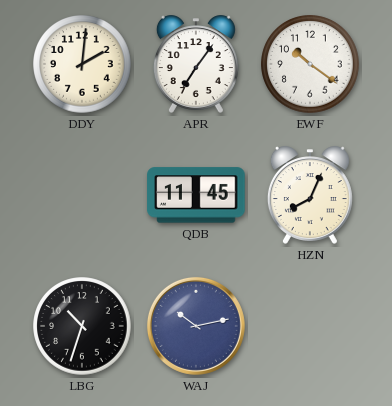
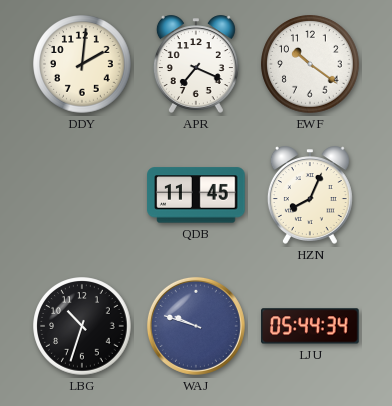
APR: 7:06 -> 7:19
WAJ: 10:13 -> 9:48
LJU: none -> 05:44
